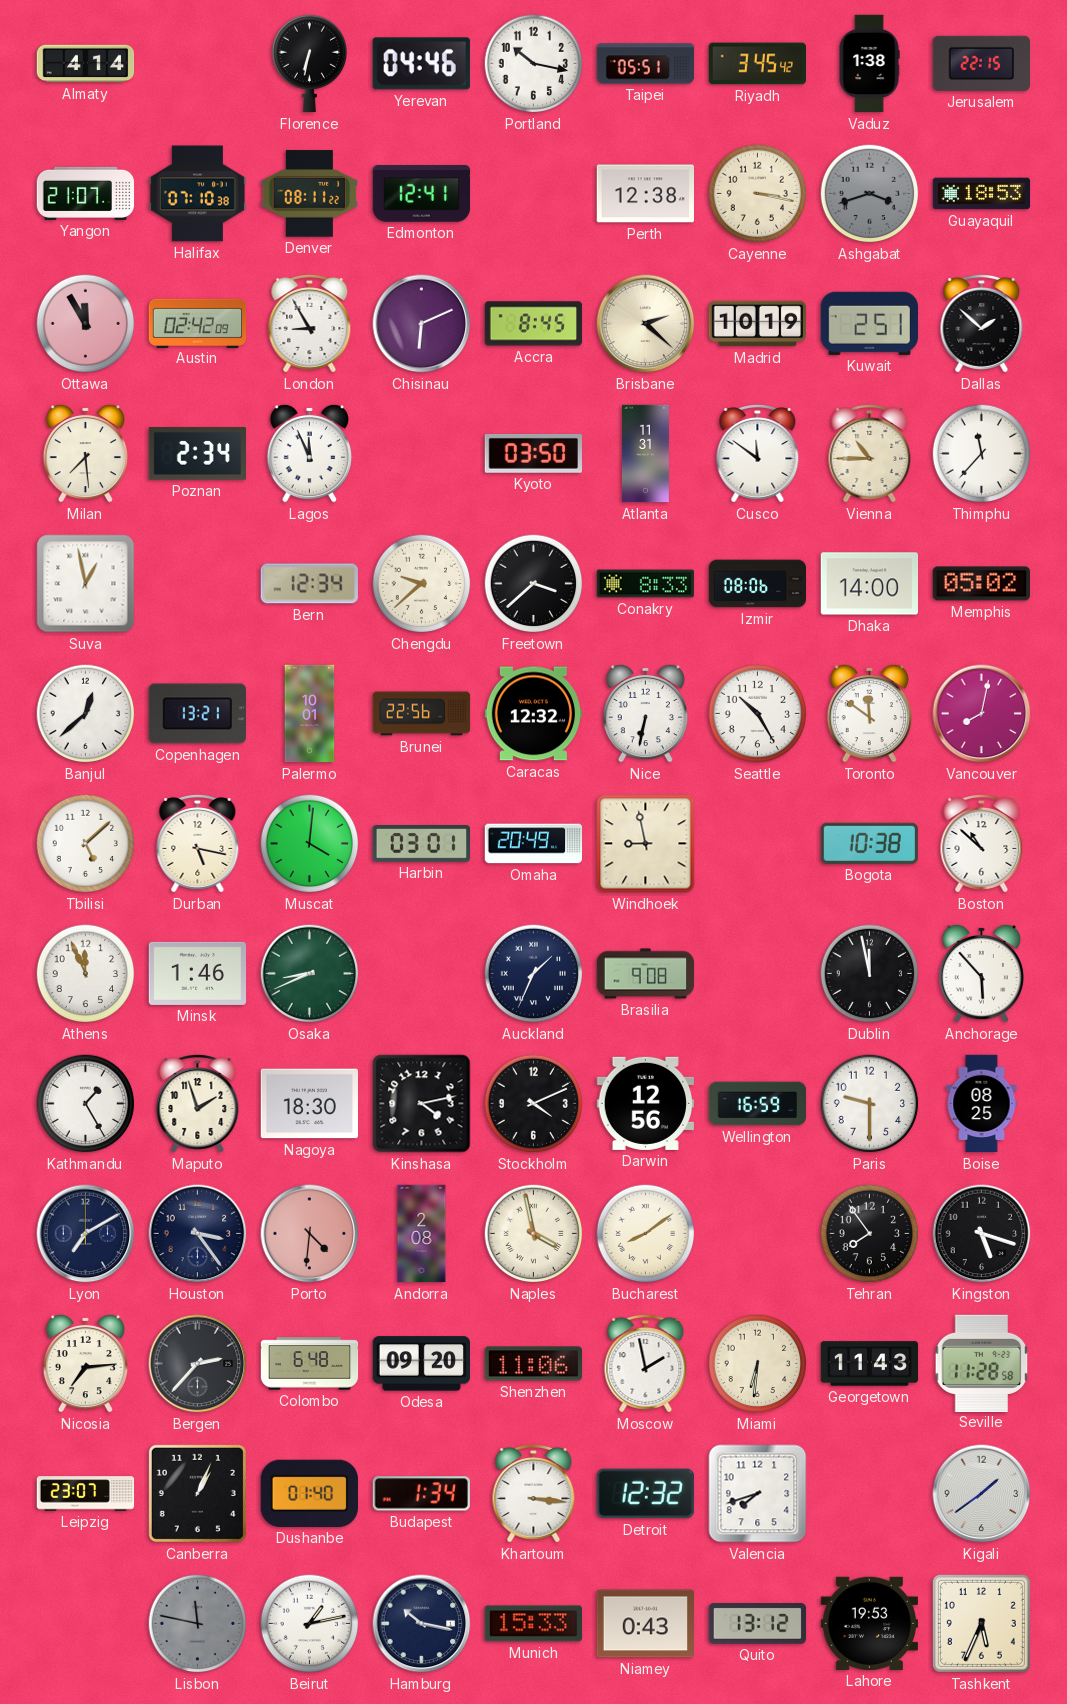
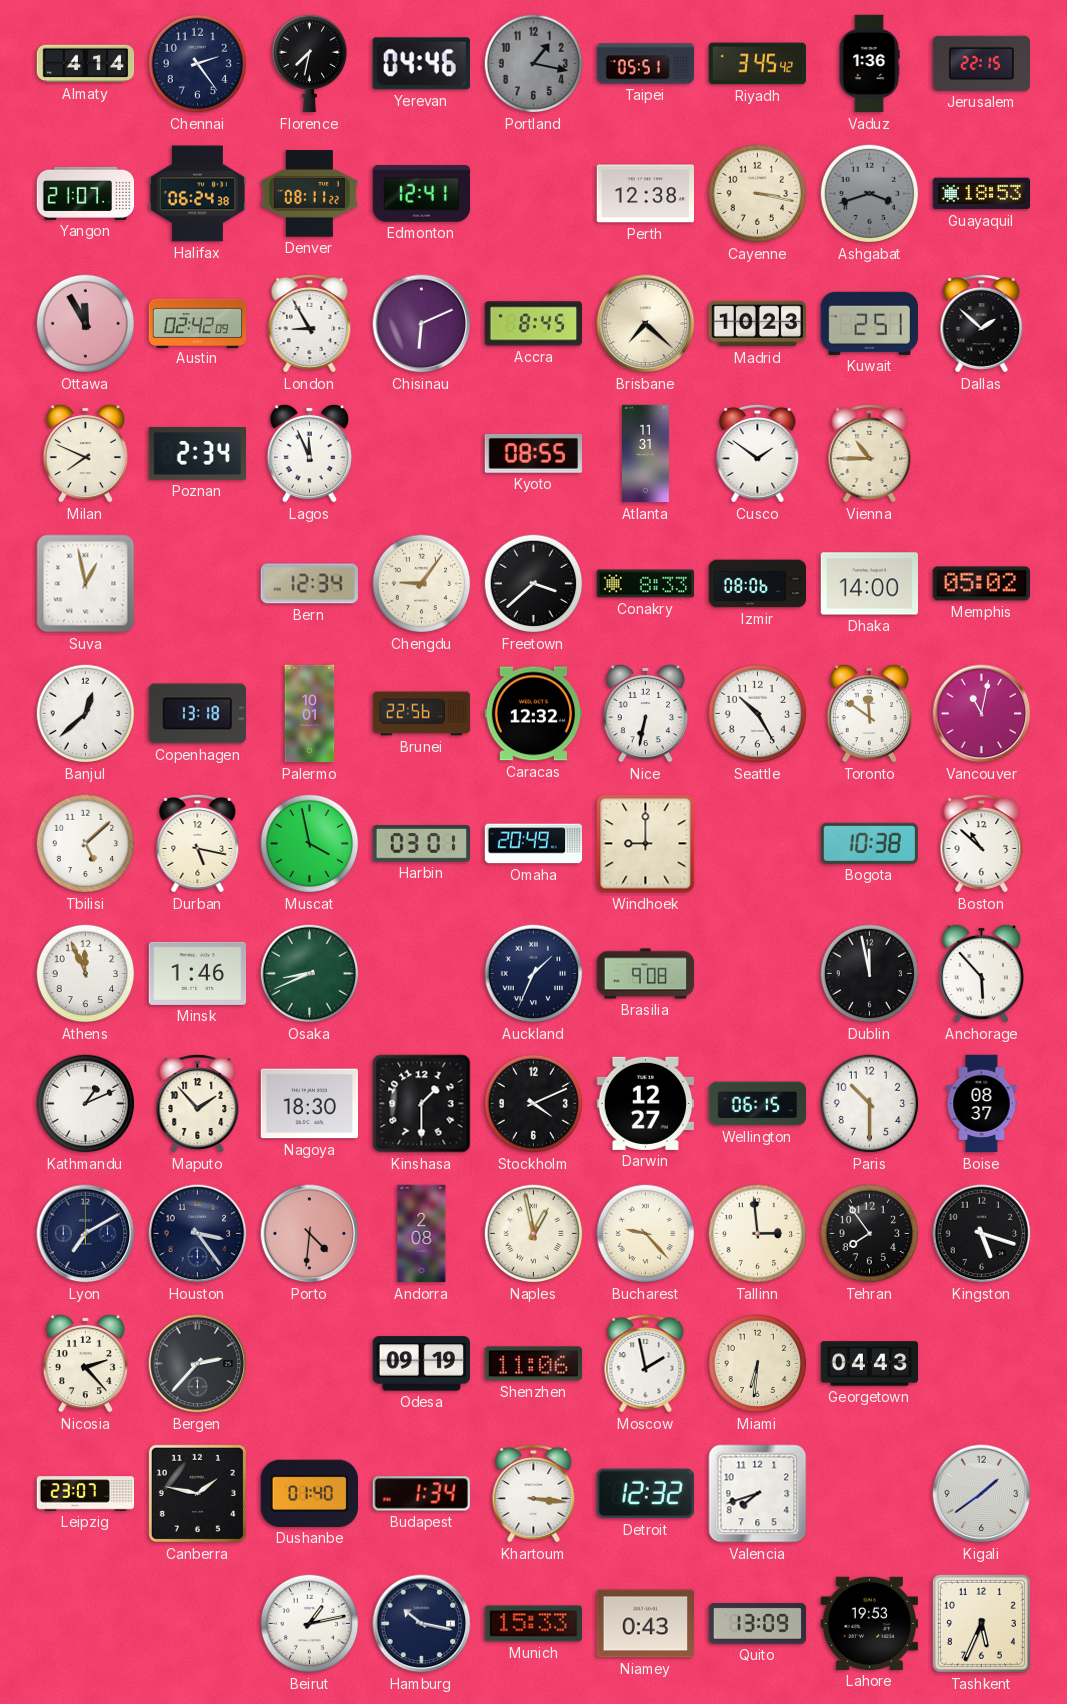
Chennai: none -> 2:24
Florence: 6:32 -> 7:32
Portland: 10:17 -> 1:17
Portland dial: white -> grey
Vaduz: 1:38 -> 1:36
Halifax: 07:10 -> 06:24
Brisbane: 2:22 -> 7:22
Madrid: 10:19 -> 10:23
Milan: 7:29 -> 7:49
Kyoto: 03:50 -> 08:55
Cusco: 11:51 -> 1:51
Thimphu: 11:37 -> none
Chengdu: 9:38 -> 9:06
Copenhagen: 13:21 -> 13:18
Vancouver: 8:02 -> 11:02
Muscat: 4:01 -> 3:58
Windhoek: 8:58 -> 9:00
Kathmandu: 1:25 -> 1:11
Maputo: 1:57 -> 1:53
Kinshasa: 4:13 -> 1:30
Darwin: 12:56 -> 12:27
Wellington: 16:59 -> 06:15
Paris: 9:30 -> 10:30
Boise: 08:25 -> 08:37
Naples: 3:58 -> 12:58
Bucharest: 8:09 -> 9:23
Tallinn: none -> 2:59
Nicosia: 7:14 -> 2:23
Colombo: 6:48 -> none
Odesa: 09:20 -> 09:19
Georgetown: 11:43 -> 04:43
Seville: 11:28 -> none
Canberra: 1:04 -> 1:47
Lisbon: 11:47 -> none
Quito: 13:12 -> 13:09
